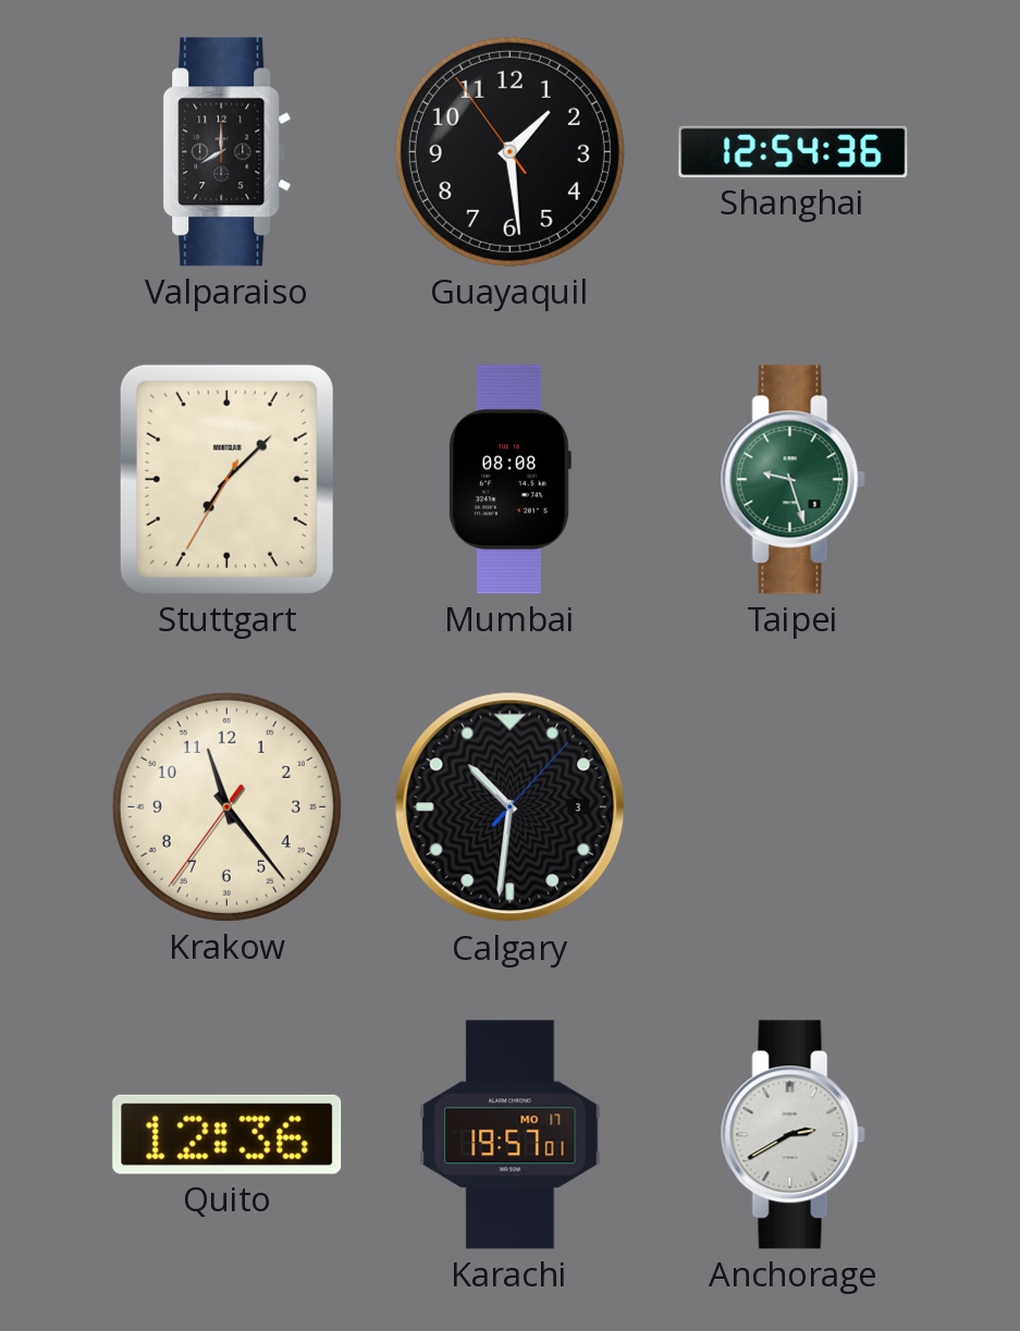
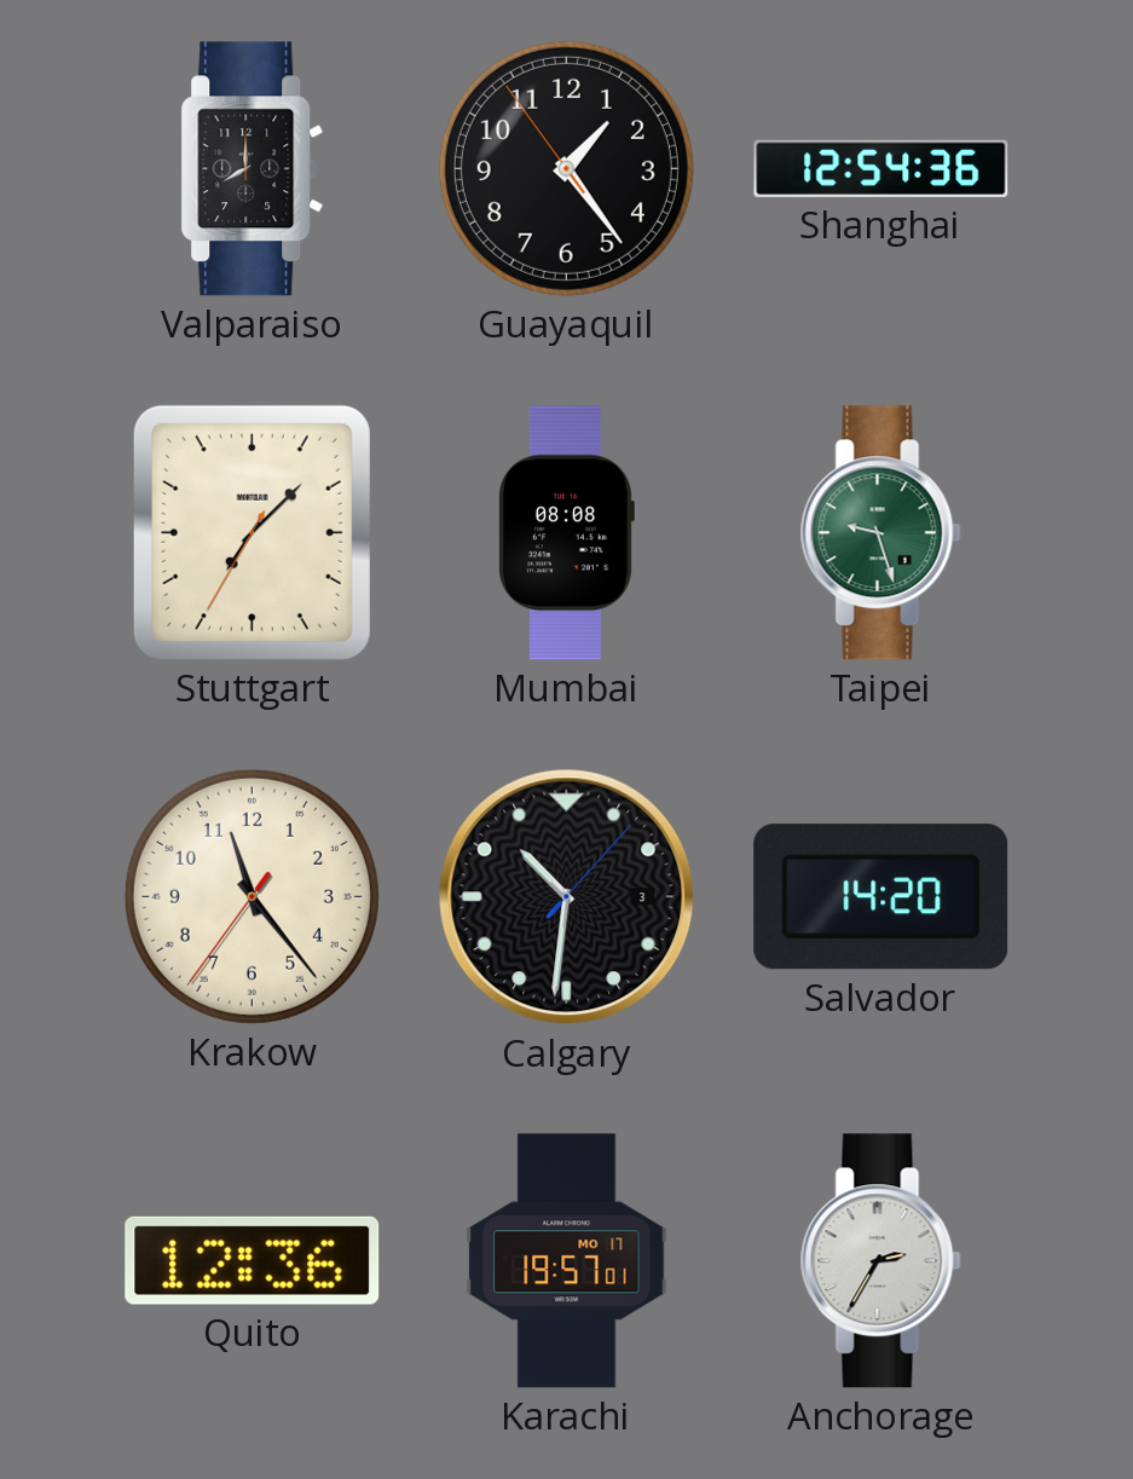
Guayaquil: 1:28 -> 1:23
Salvador: none -> 14:20
Anchorage: 2:40 -> 2:35
